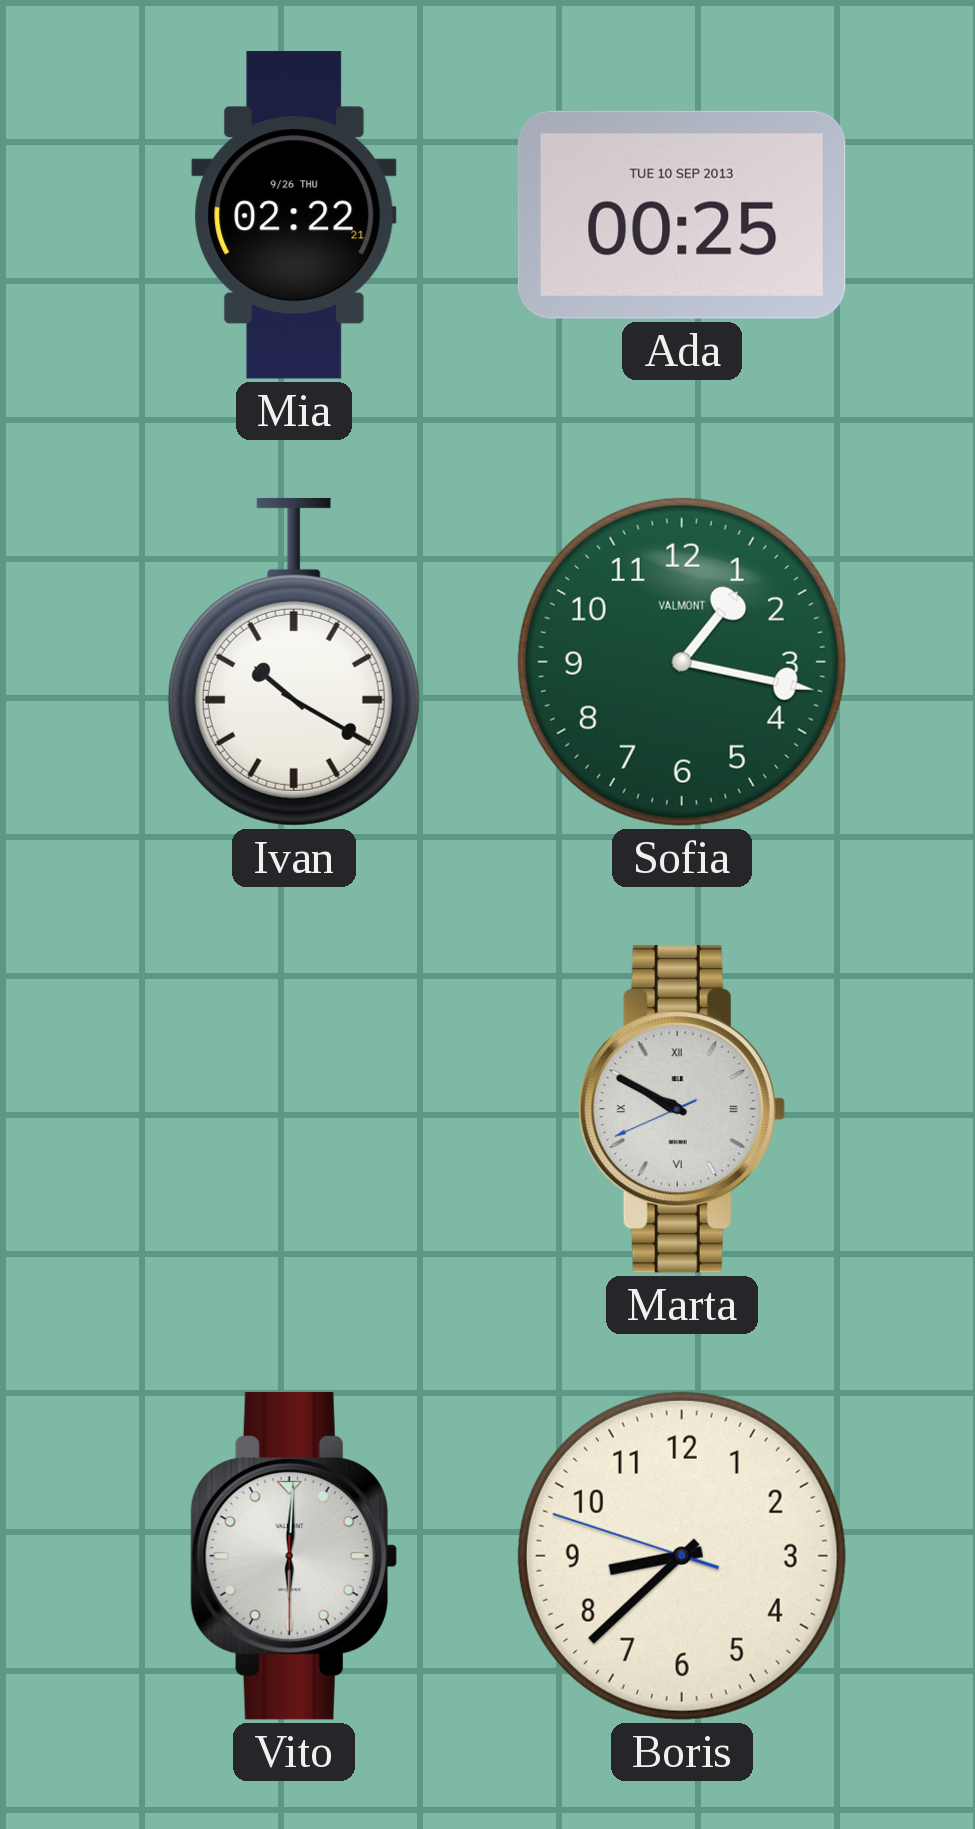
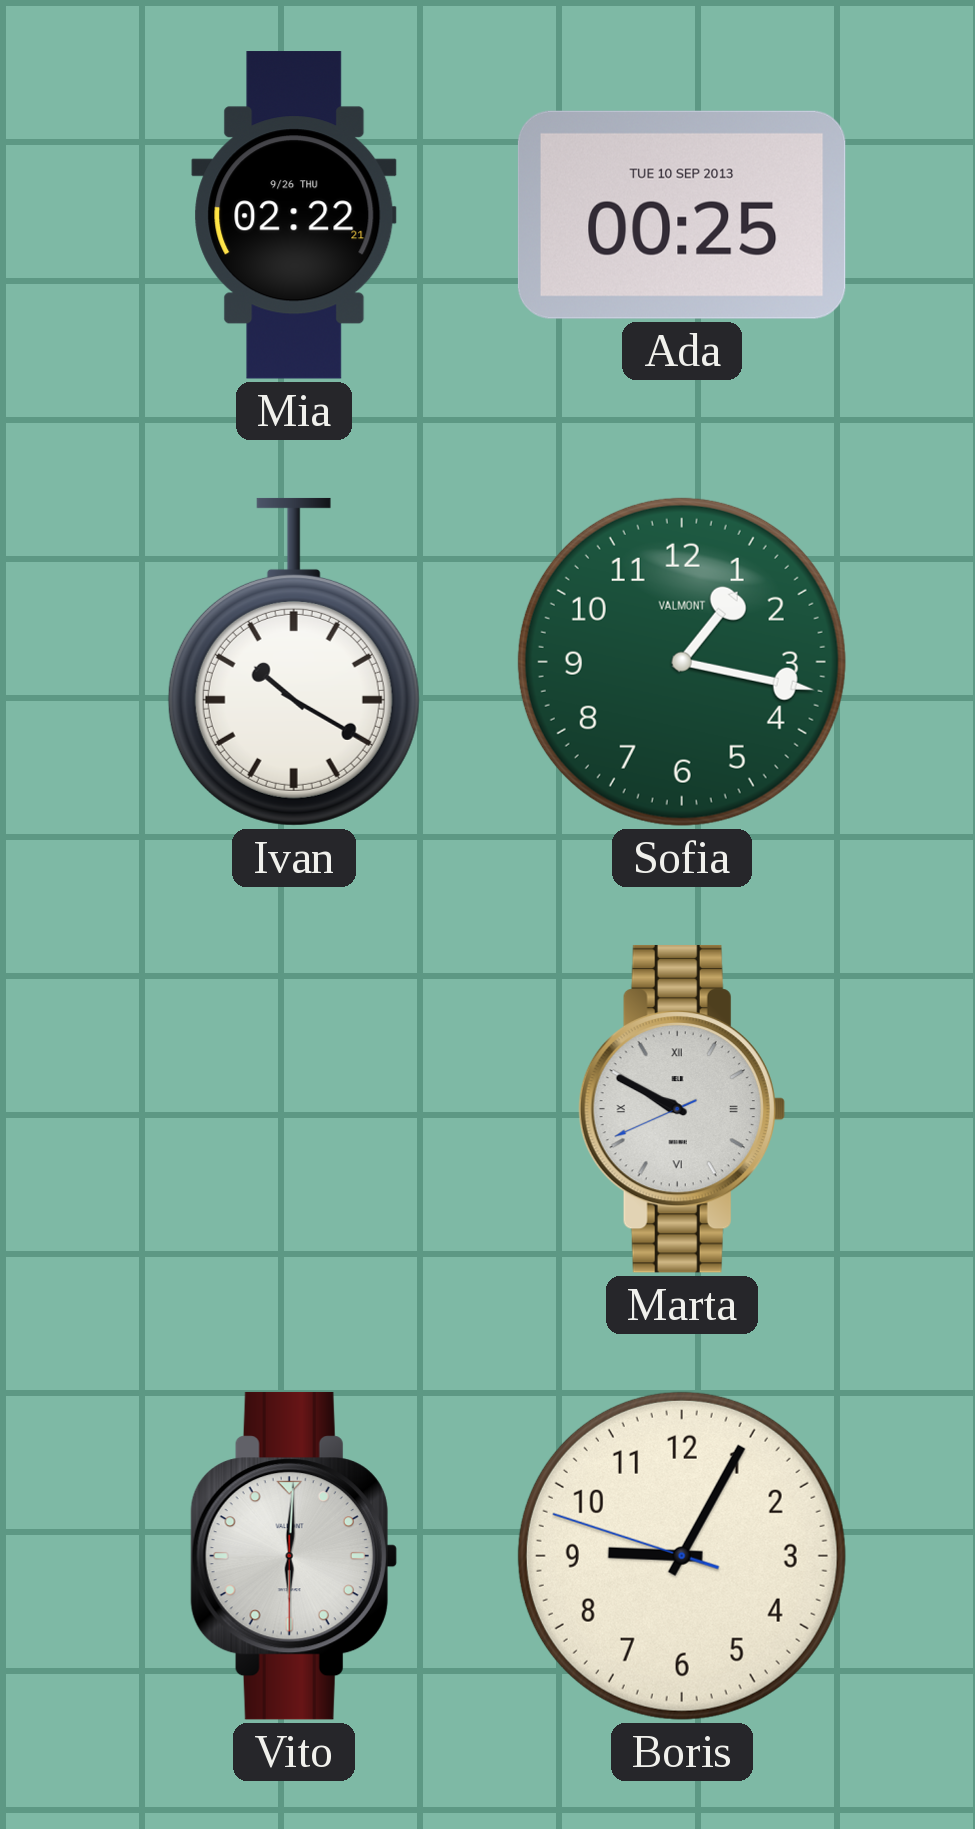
Boris: 8:37 -> 9:04
